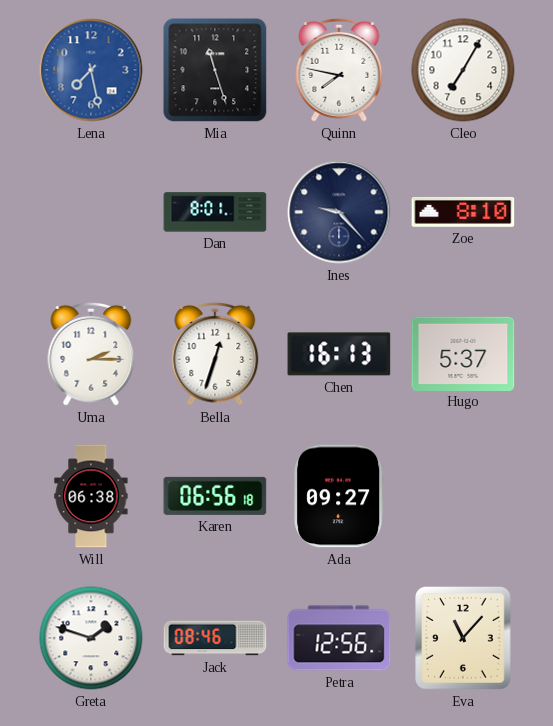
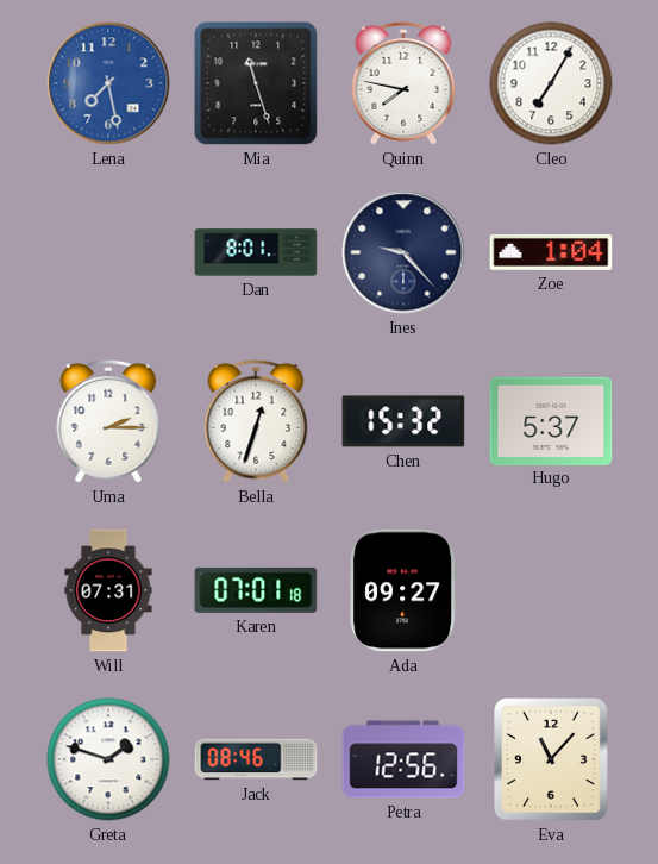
Zoe: 8:10 -> 1:04
Chen: 16:13 -> 15:32
Will: 06:38 -> 07:31
Karen: 06:56 -> 07:01
